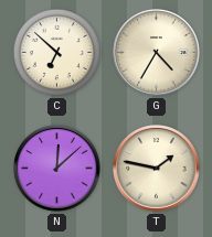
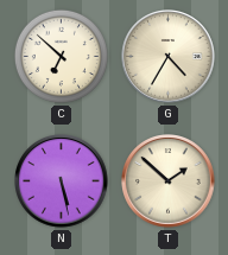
N: 12:08 -> 5:28
T: 1:47 -> 1:52
